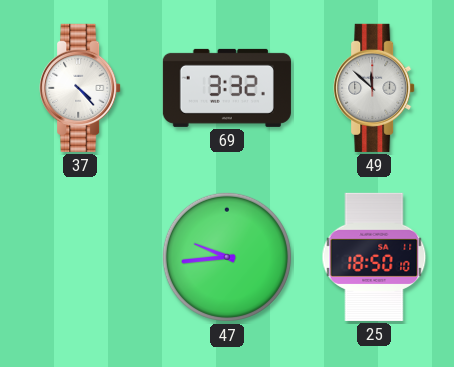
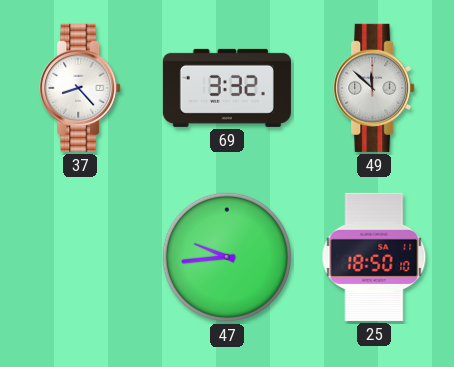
37: 4:23 -> 8:23
